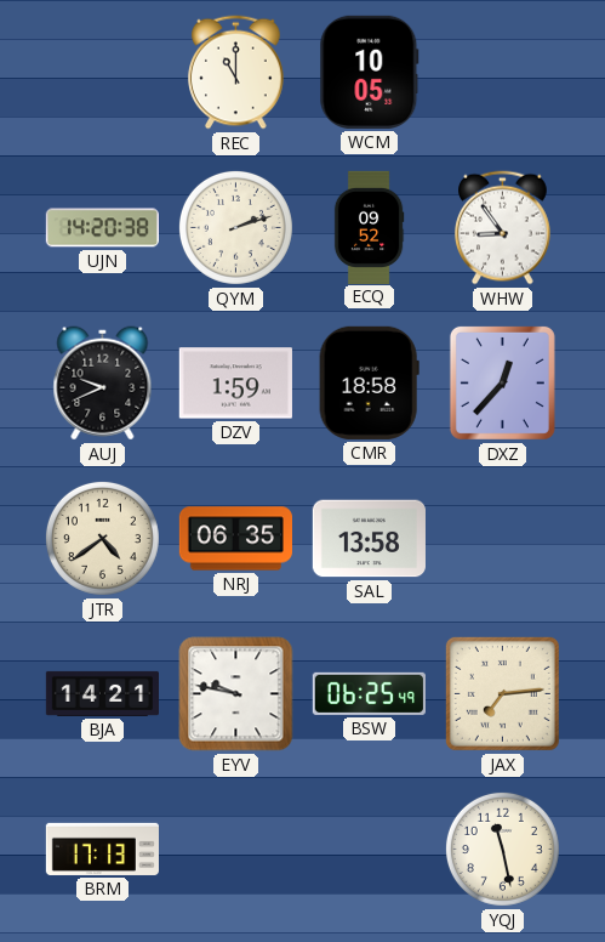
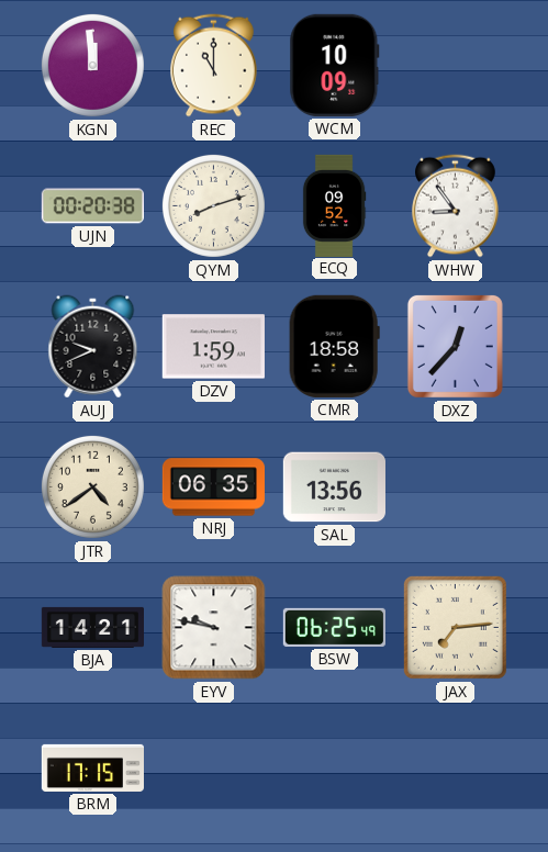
KGN: none -> 11:59
WCM: 10:05 -> 10:09
UJN: 14:20 -> 00:20
QYM: 2:12 -> 8:12
SAL: 13:58 -> 13:56
BRM: 17:13 -> 17:15
YQJ: 11:28 -> none
